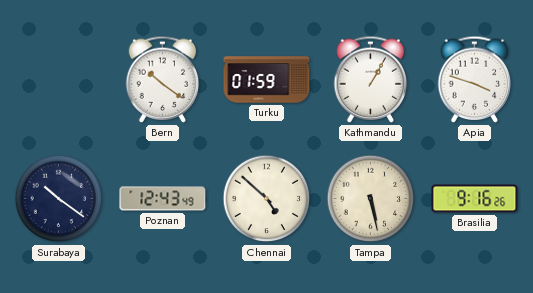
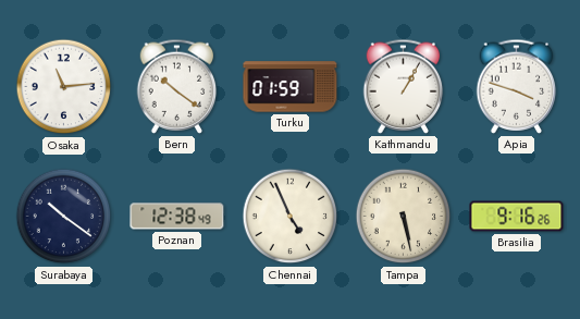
Osaka: none -> 11:14
Poznan: 12:43 -> 12:38
Chennai: 4:52 -> 4:56
